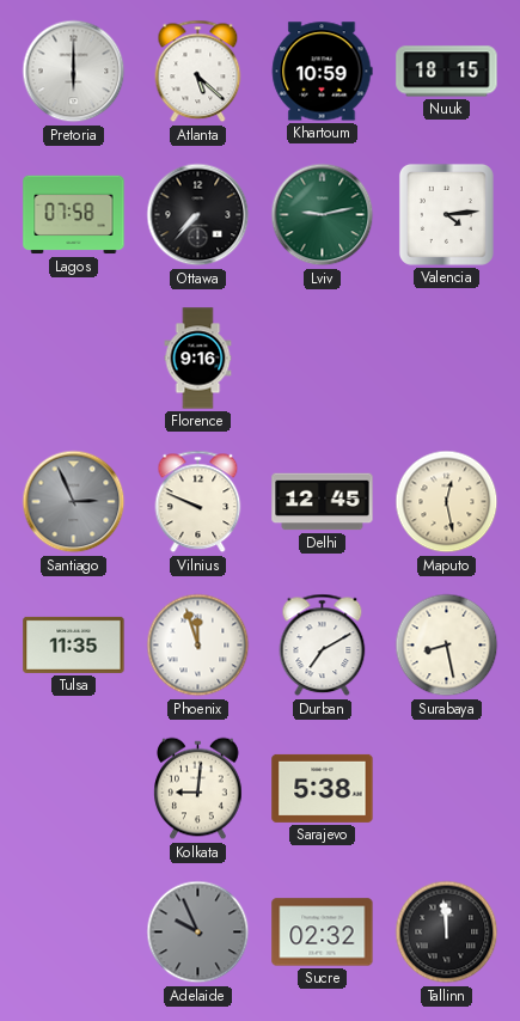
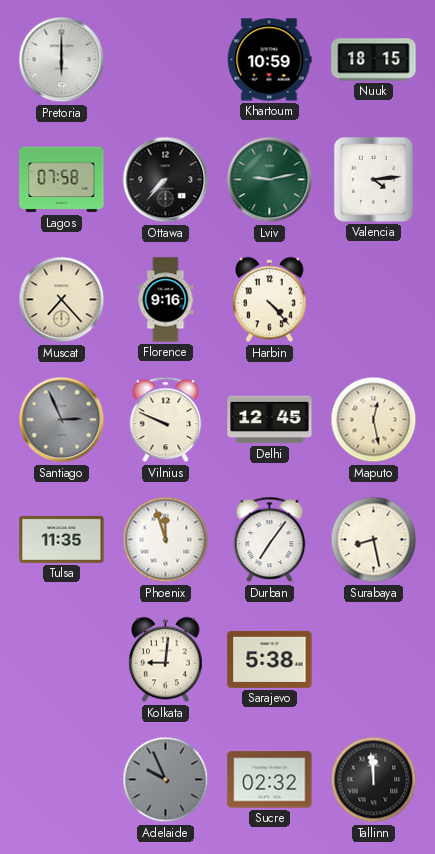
Atlanta: 5:22 -> none
Muscat: none -> 7:23
Harbin: none -> 4:23
Durban: 7:10 -> 7:06
